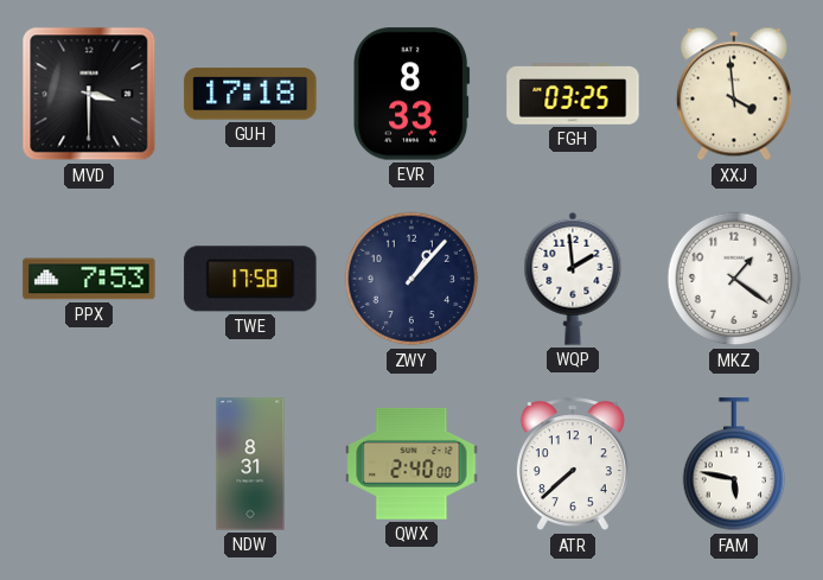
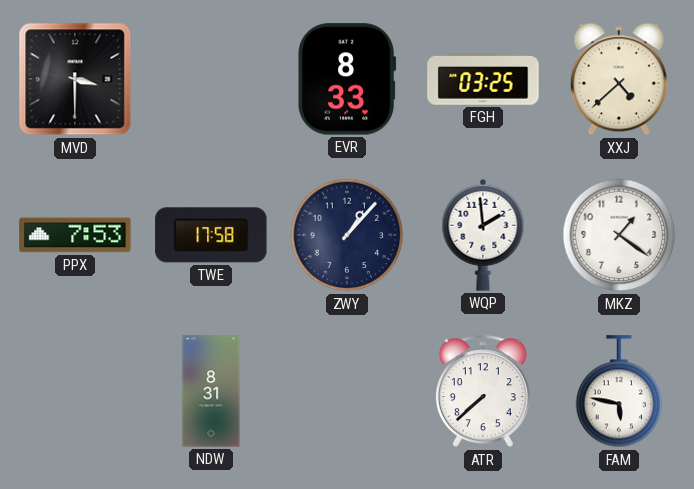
GUH: 17:18 -> none
XXJ: 3:59 -> 4:38
QWX: 2:40 -> none
